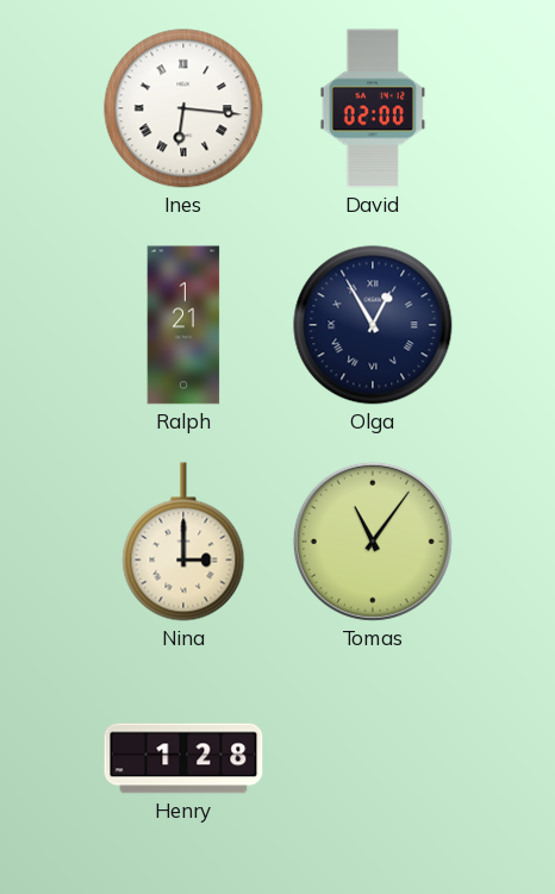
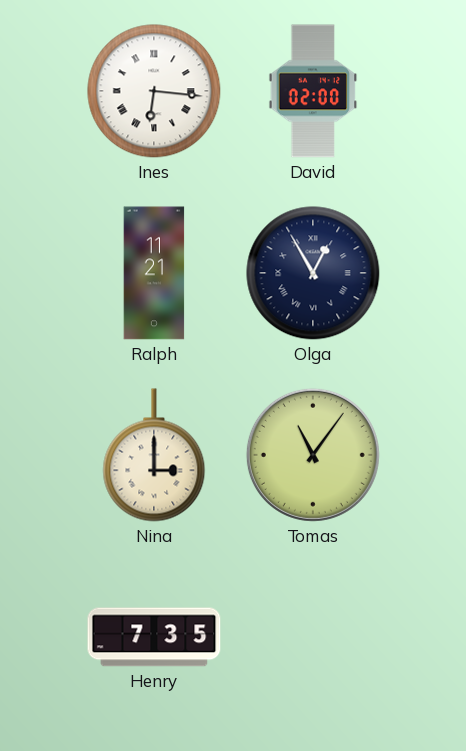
Ralph: 1:21 -> 11:21
Henry: 1:28 -> 7:35
